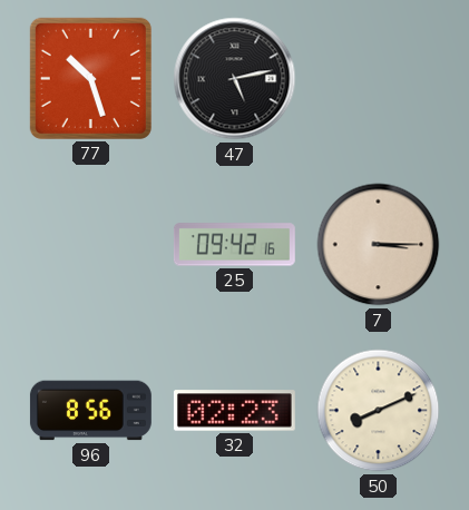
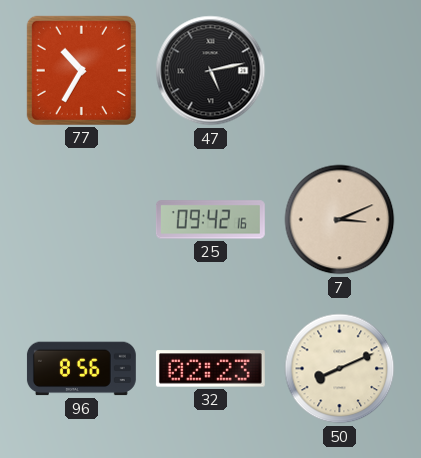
77: 10:27 -> 10:35
7: 3:15 -> 3:11
